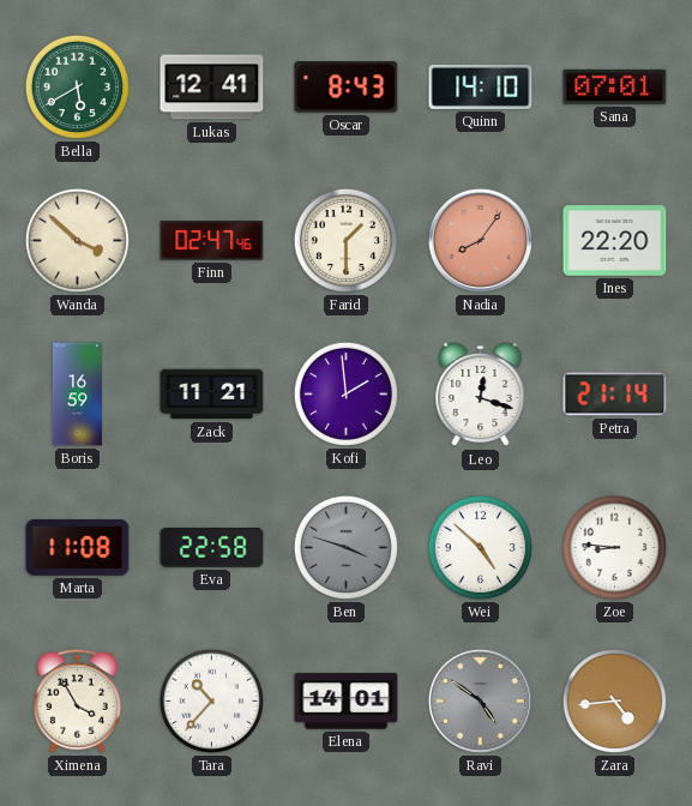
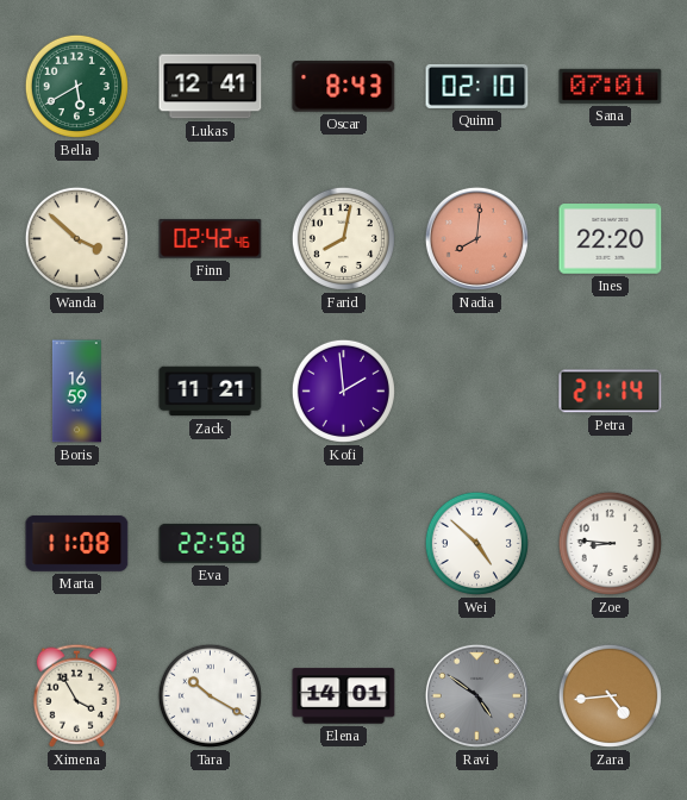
Quinn: 14:10 -> 02:10
Finn: 02:47 -> 02:42
Farid: 1:30 -> 8:02
Nadia: 8:06 -> 8:01
Leo: 12:18 -> none
Ben: 3:48 -> none
Tara: 10:37 -> 10:20
